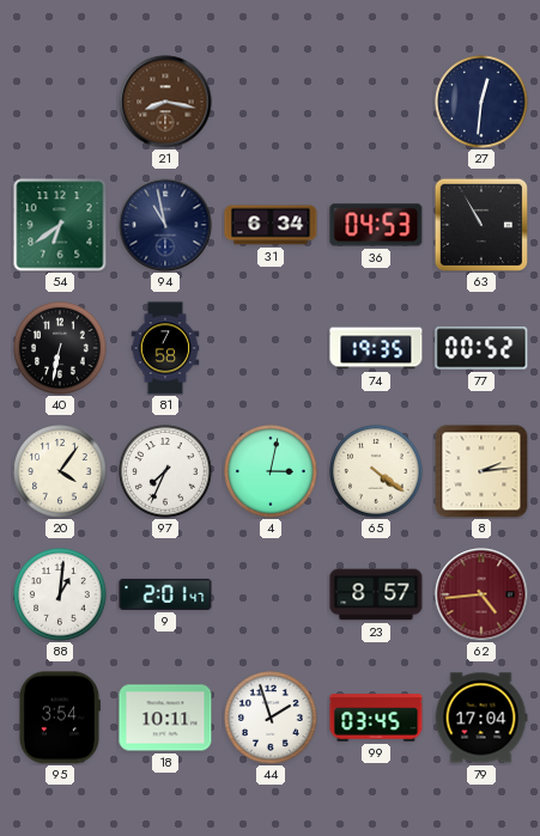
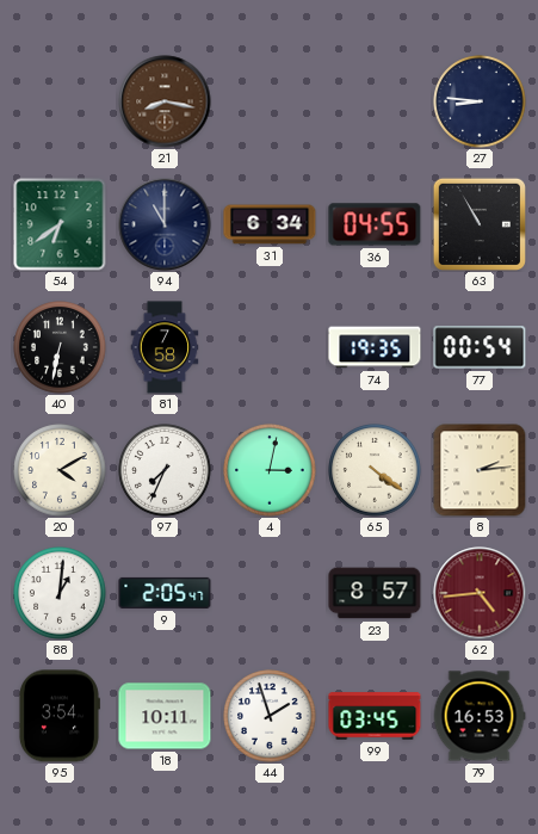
27: 12:31 -> 8:46
94: 10:58 -> 11:00
36: 04:53 -> 04:55
77: 00:52 -> 00:54
20: 4:06 -> 4:10
9: 2:01 -> 2:05
79: 17:04 -> 16:53
